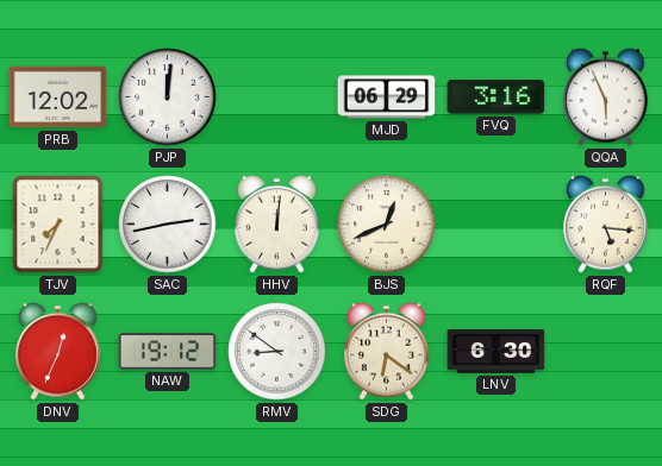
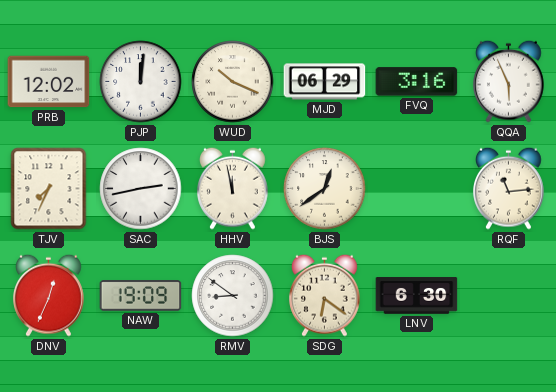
WUD: none -> 10:19
HHV: 12:01 -> 11:58
BJS: 12:41 -> 12:39
RQF: 5:16 -> 11:14
NAW: 19:12 -> 19:09
